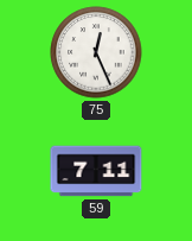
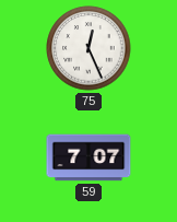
59: 7:11 -> 7:07
